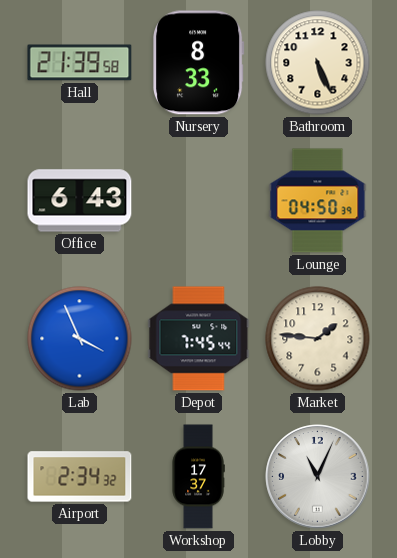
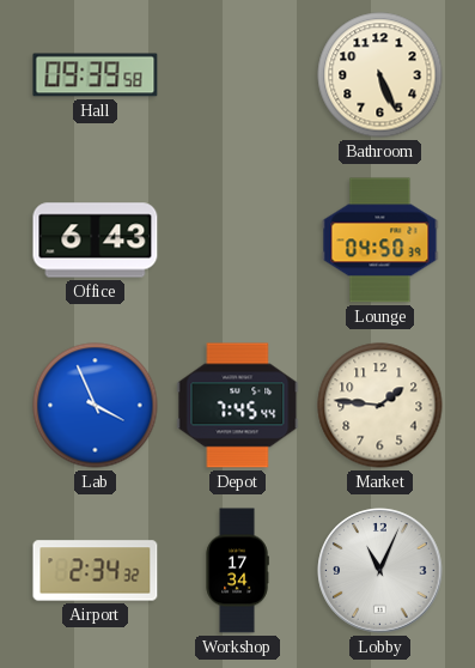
Hall: 21:39 -> 09:39
Nursery: 8:33 -> none
Workshop: 17:37 -> 17:34
